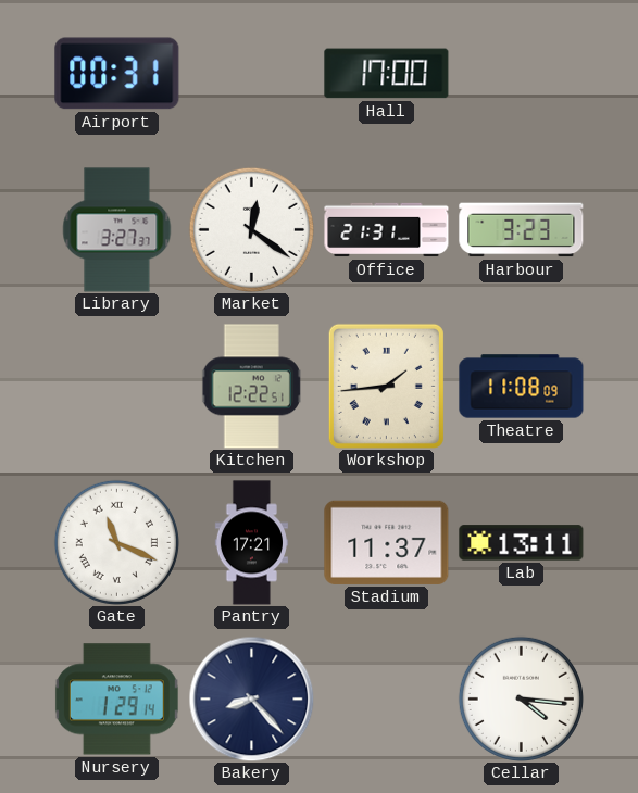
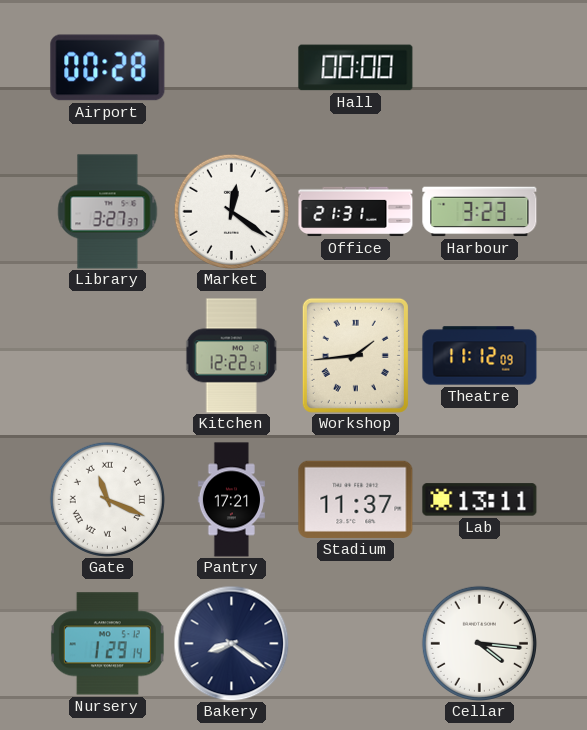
Airport: 00:31 -> 00:28
Hall: 17:00 -> 00:00
Theatre: 11:08 -> 11:12
Bakery: 8:23 -> 8:21
